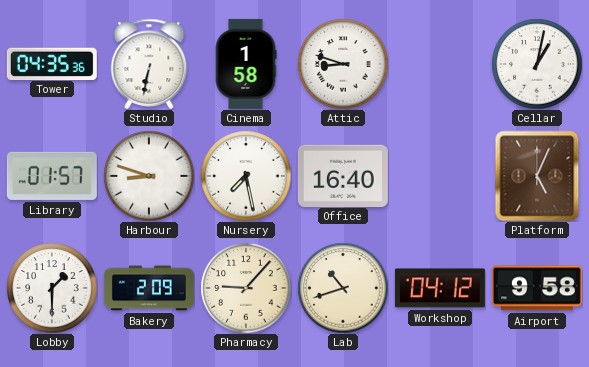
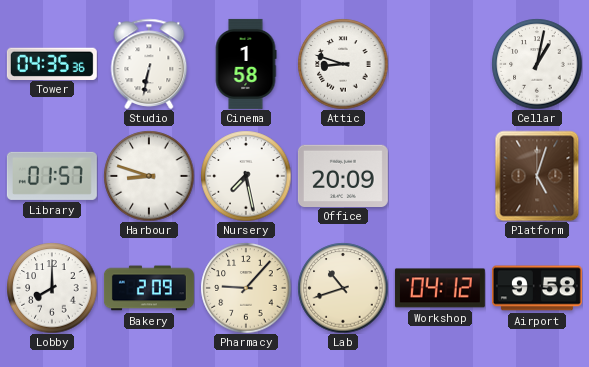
Office: 16:40 -> 20:09
Platform: 5:04 -> 5:03
Lobby: 1:30 -> 8:00
